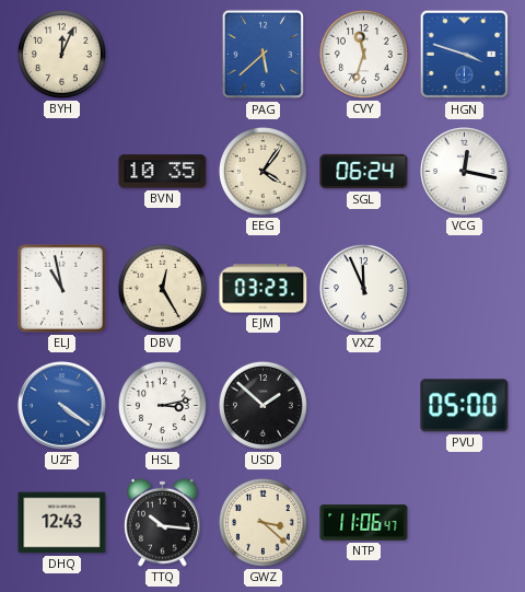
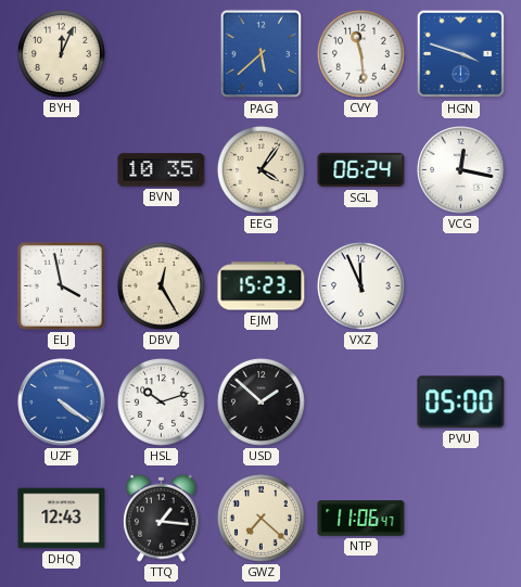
CVY: 11:33 -> 11:29
ELJ: 10:58 -> 3:58
EJM: 03:23 -> 15:23
HSL: 3:13 -> 10:12
TTQ: 10:16 -> 1:16
GWZ: 3:22 -> 7:22
